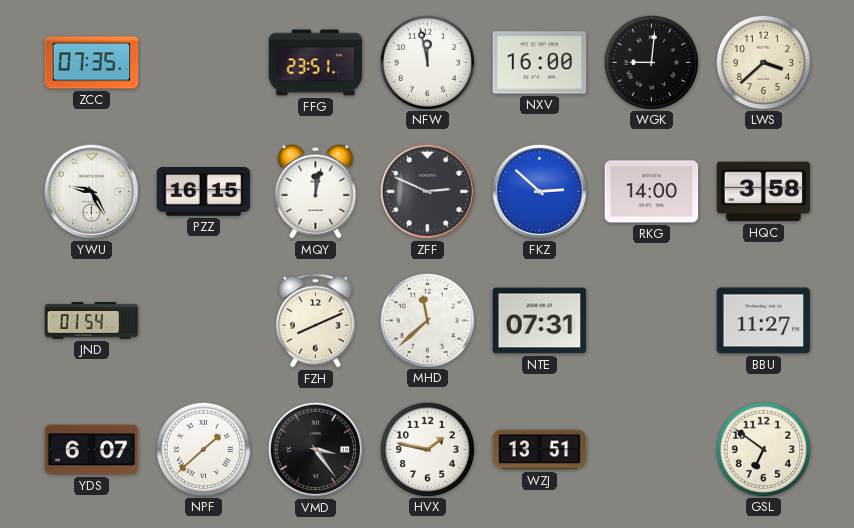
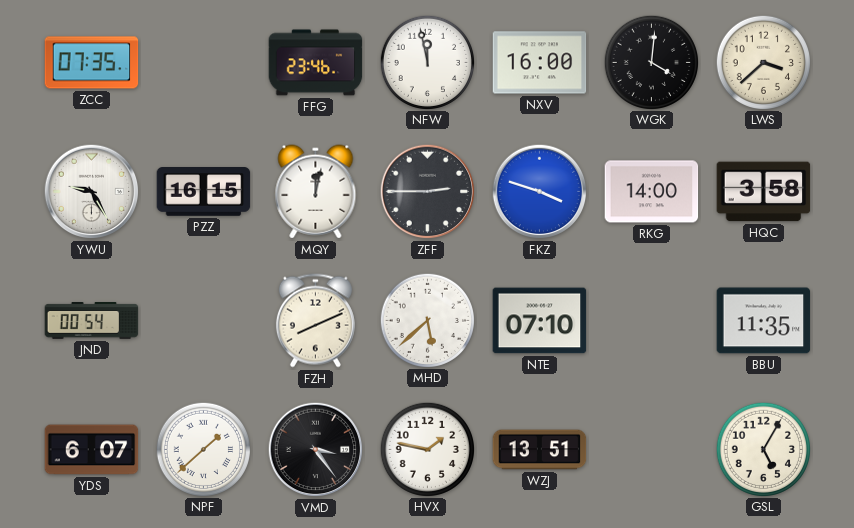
FFG: 23:51 -> 23:46
WGK: 9:01 -> 4:01
ZFF: 2:49 -> 2:45
FKZ: 2:52 -> 3:48
JND: 01:54 -> 00:54
MHD: 11:38 -> 5:38
NTE: 07:31 -> 07:10
BBU: 11:27 -> 11:35
GSL: 6:51 -> 5:05
